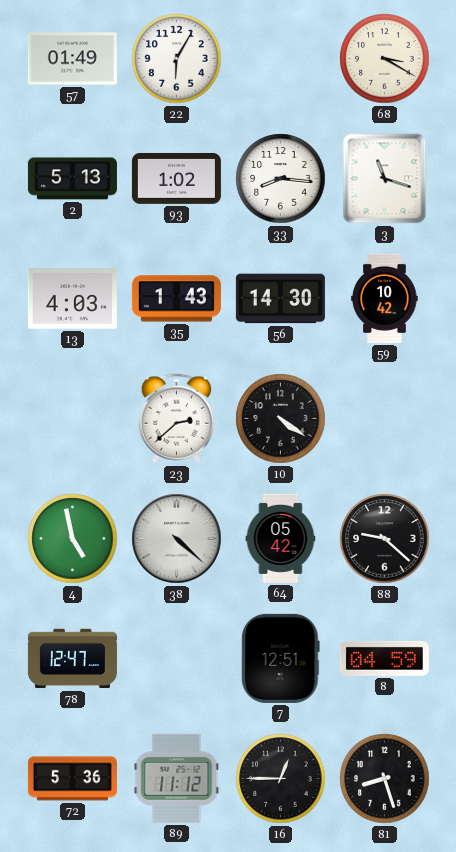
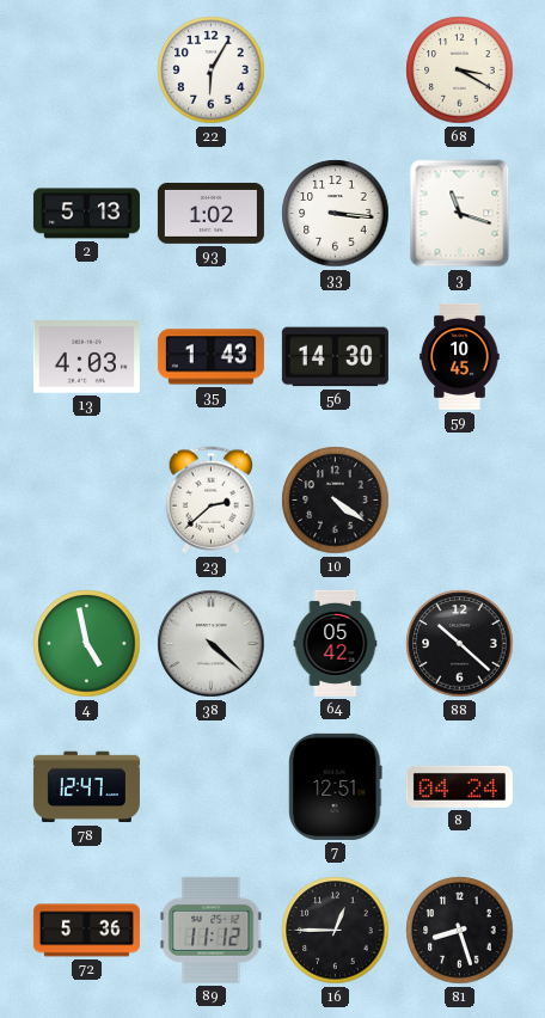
57: 01:49 -> none
33: 8:16 -> 3:16
59: 10:42 -> 10:45
88: 9:22 -> 10:22
8: 04:59 -> 04:24
